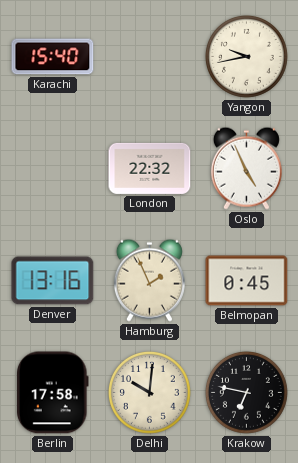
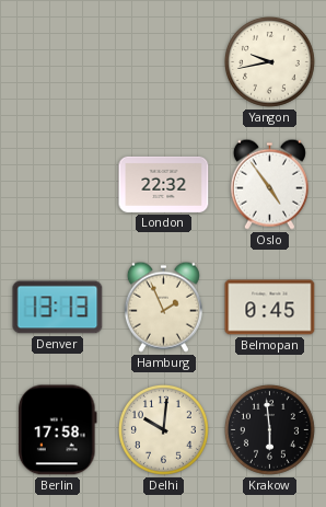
Karachi: 15:40 -> none
Oslo: 4:56 -> 4:54
Denver: 13:16 -> 13:13
Krakow: 6:47 -> 5:59
